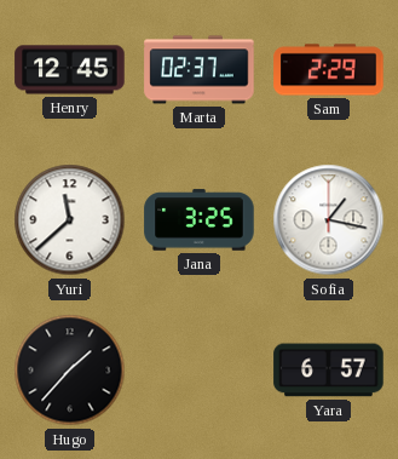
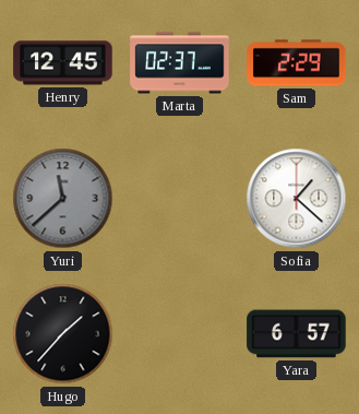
Yuri dial: white -> grey
Jana: 3:25 -> none
Sofia: 1:17 -> 1:22
